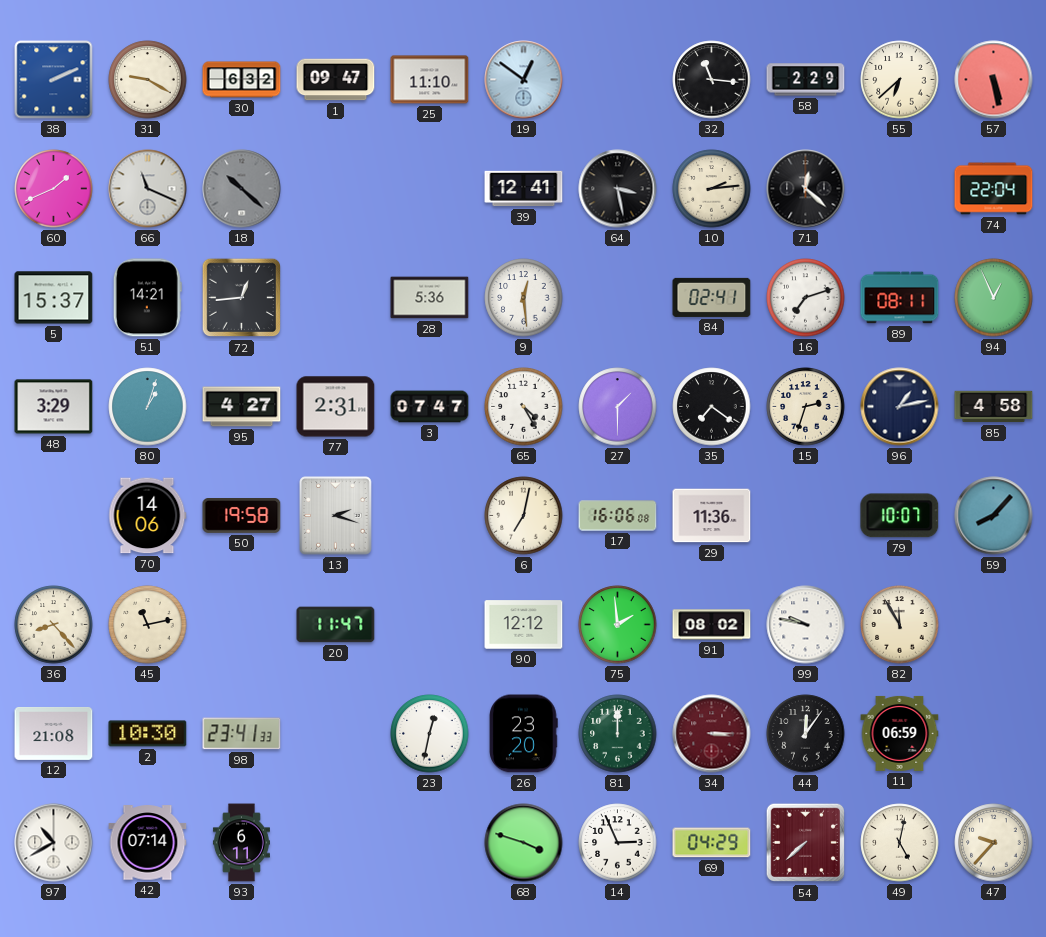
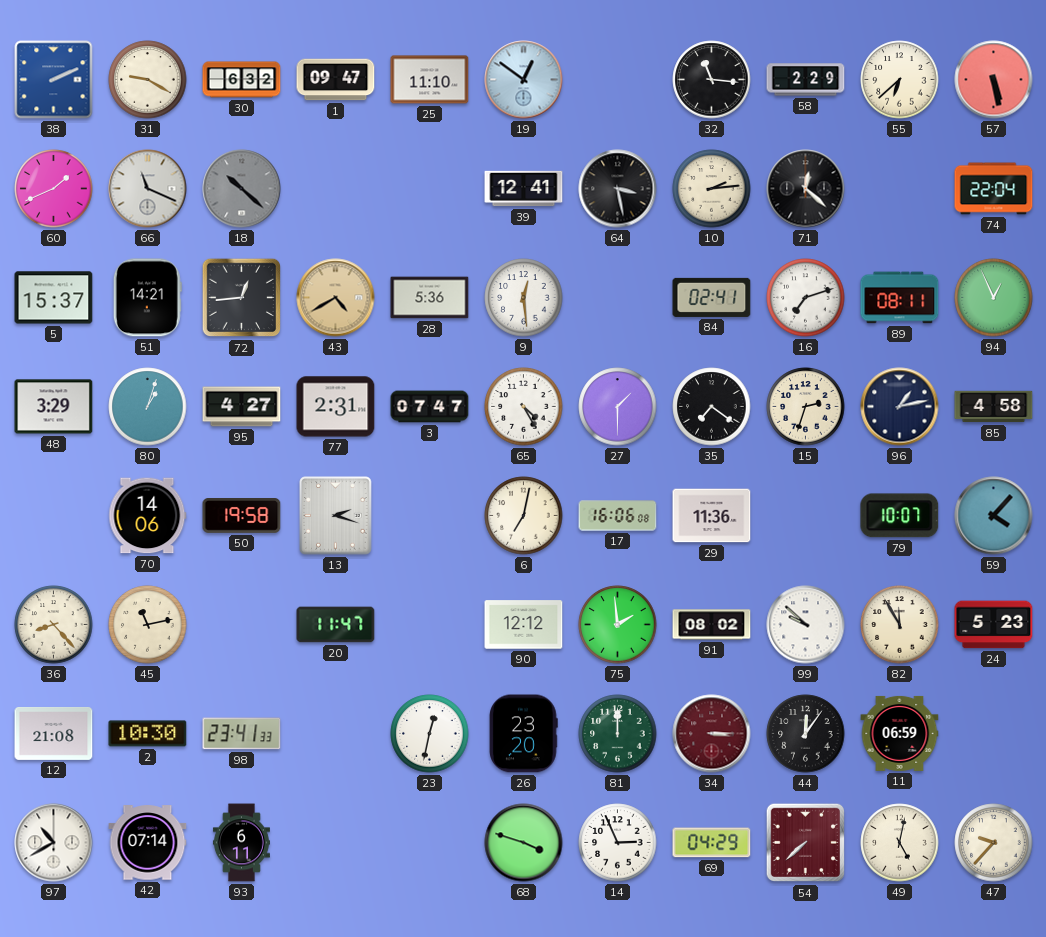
43: none -> 4:40
59: 8:07 -> 4:07
99: 9:47 -> 9:52
24: none -> 5:23
